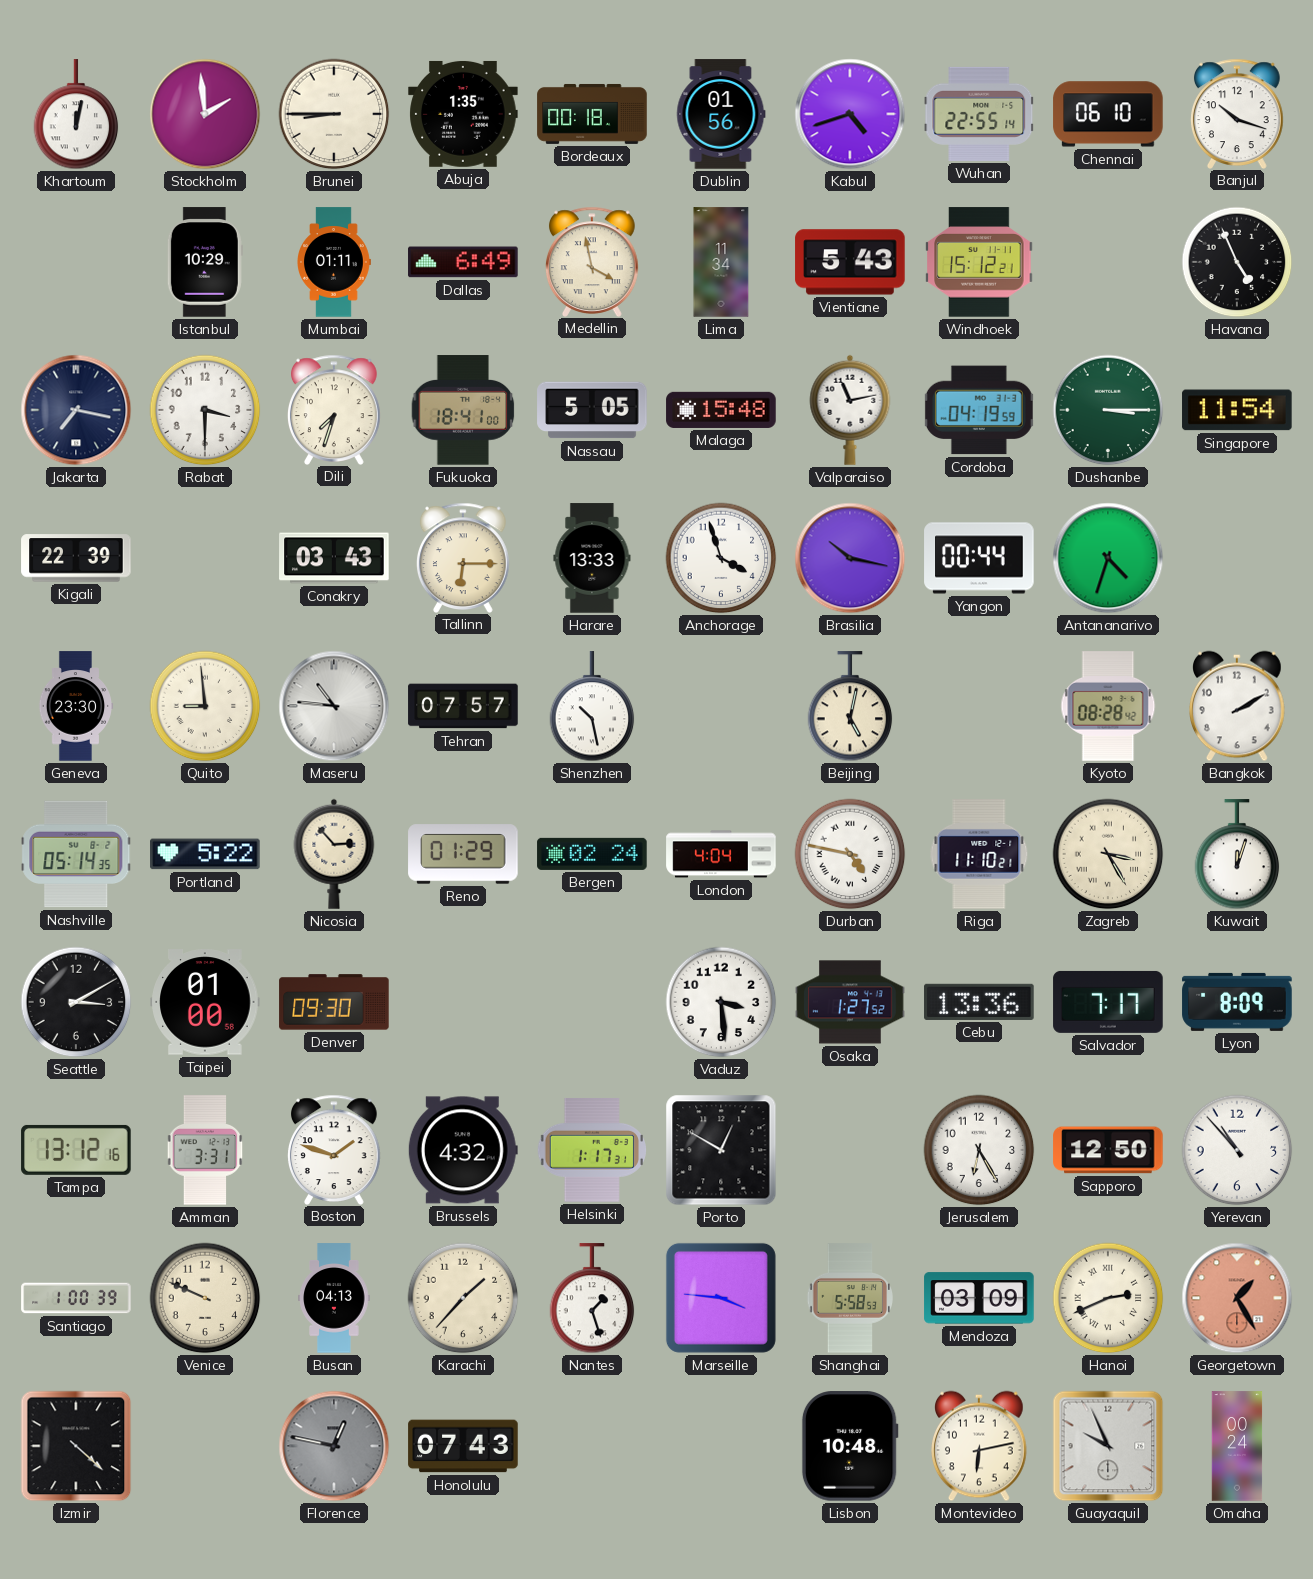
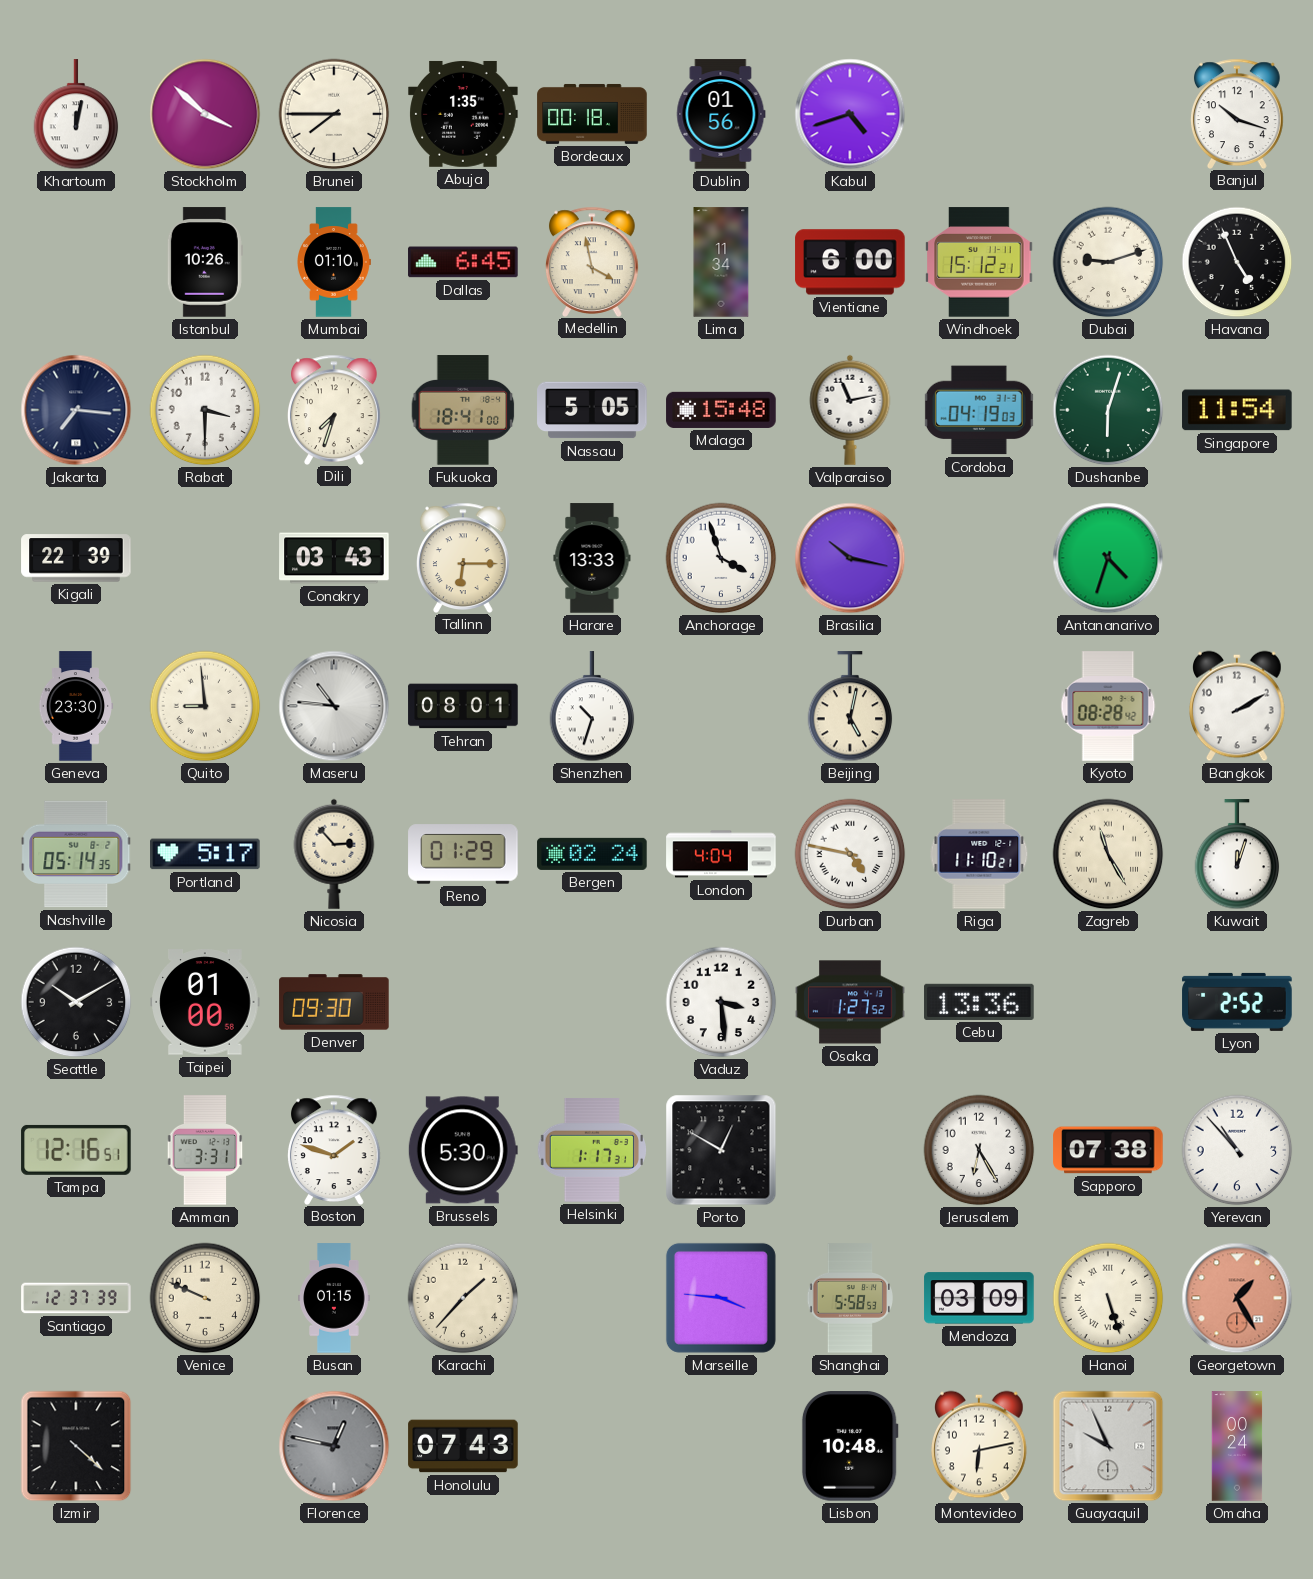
Stockholm: 1:59 -> 3:52
Brunei: 8:45 -> 7:45
Wuhan: 22:55 -> none
Chennai: 06:10 -> none
Istanbul: 10:29 -> 10:26
Mumbai: 01:11 -> 01:10
Dallas: 6:49 -> 6:45
Vientiane: 5:43 -> 6:00
Dubai: none -> 9:12
Jakarta: 7:17 -> 7:16
Cordoba: 04:19:59 -> 04:19:03
Dushanbe: 3:15 -> 6:03
Yangon: 00:44 -> none
Tehran: 07:57 -> 08:01
Shenzhen: 10:28 -> 10:33
Portland: 5:22 -> 5:17
Zagreb: 3:25 -> 11:25
Seattle: 3:10 -> 10:10
Salvador: 7:17 -> none
Lyon: 8:09 -> 2:52
Tampa: 13:12 -> 12:16
Brussels: 4:32 -> 5:30
Sapporo: 12:50 -> 07:38
Santiago: 1:00 -> 12:37
Busan: 04:13 -> 01:15
Nantes: 1:27 -> none
Hanoi: 2:41 -> 5:27
